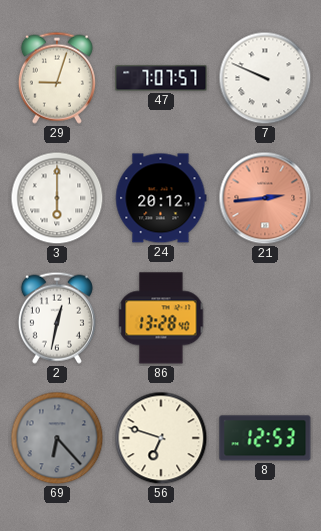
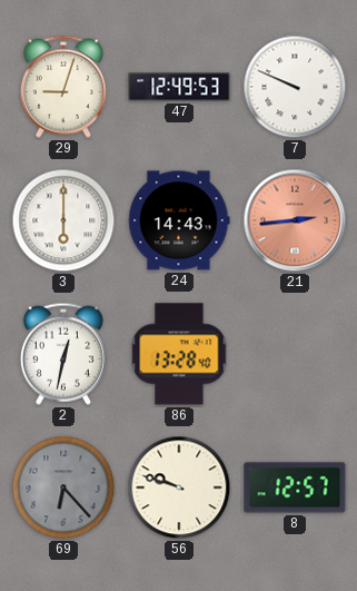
47: 7:07 -> 12:49
24: 20:12 -> 14:43
56: 6:48 -> 9:48
8: 12:53 -> 12:57
